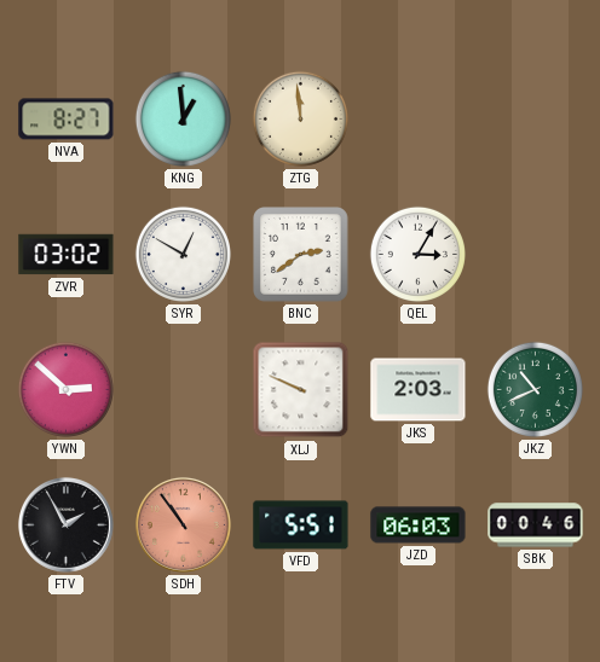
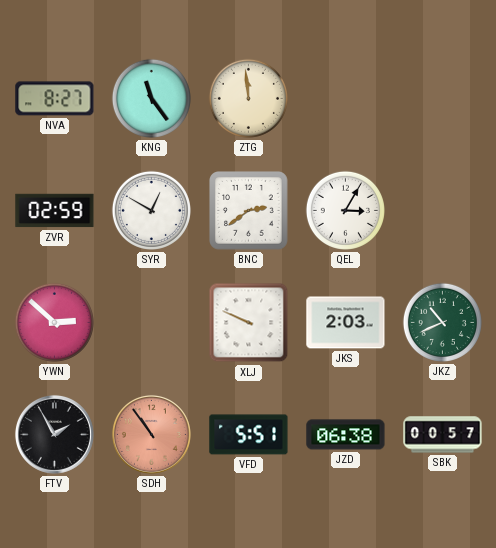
KNG: 12:59 -> 11:24
ZVR: 03:02 -> 02:59
JZD: 06:03 -> 06:38
SBK: 00:46 -> 00:57
